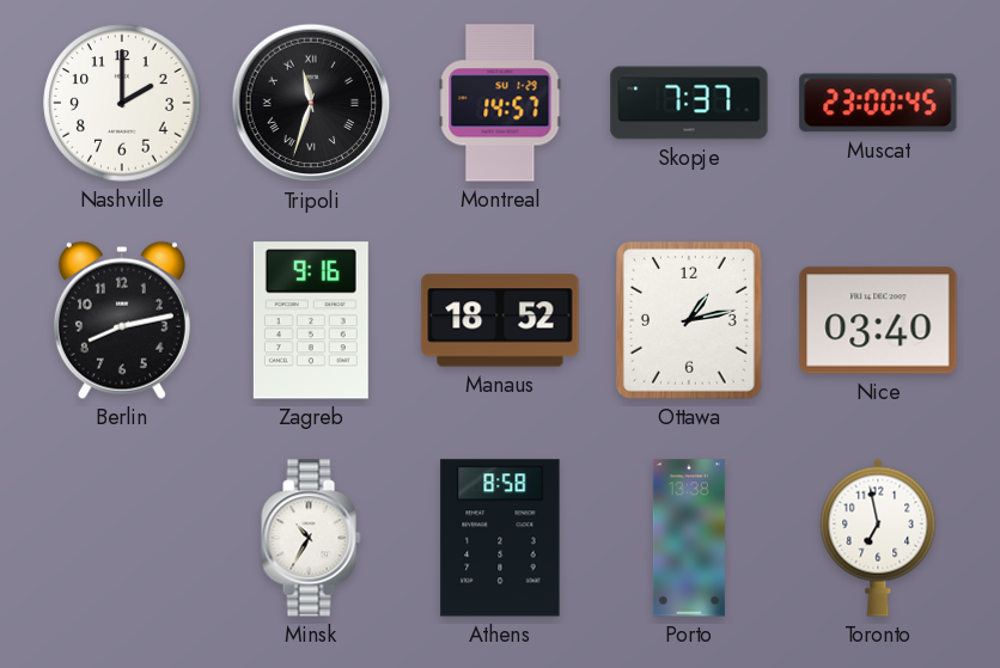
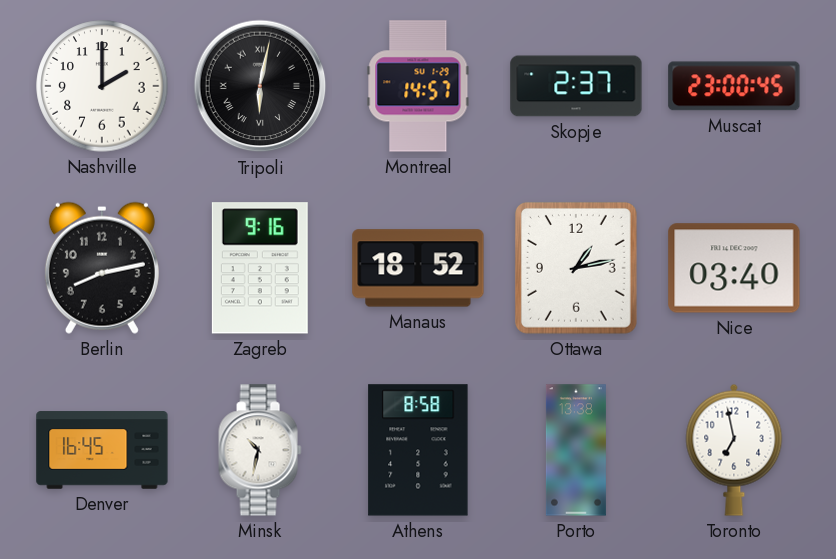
Tripoli: 11:33 -> 6:02
Skopje: 7:37 -> 2:37
Denver: none -> 16:45
Minsk: 10:35 -> 10:32
